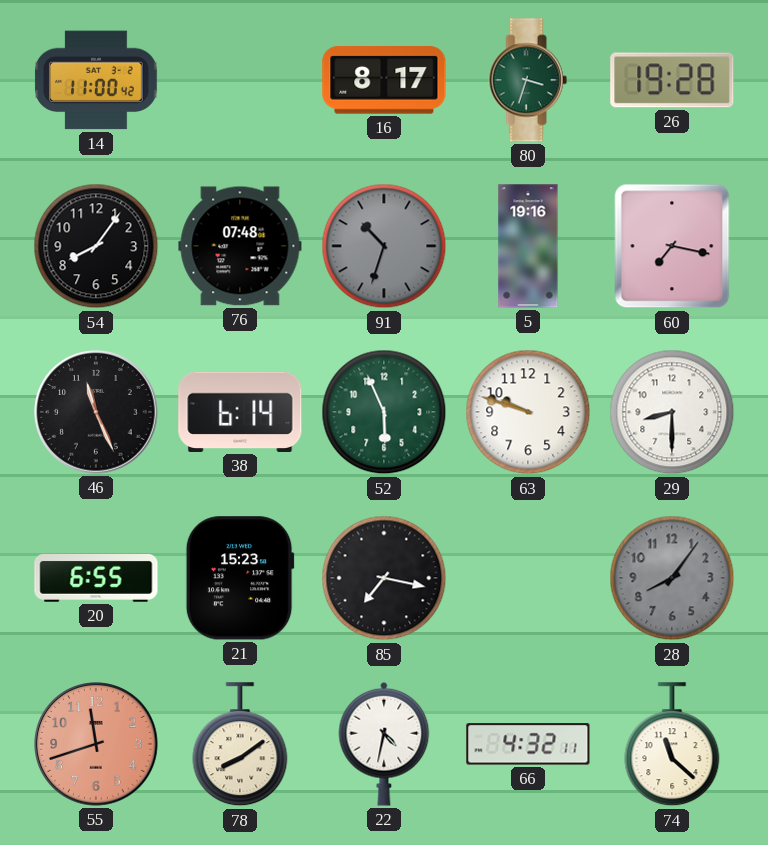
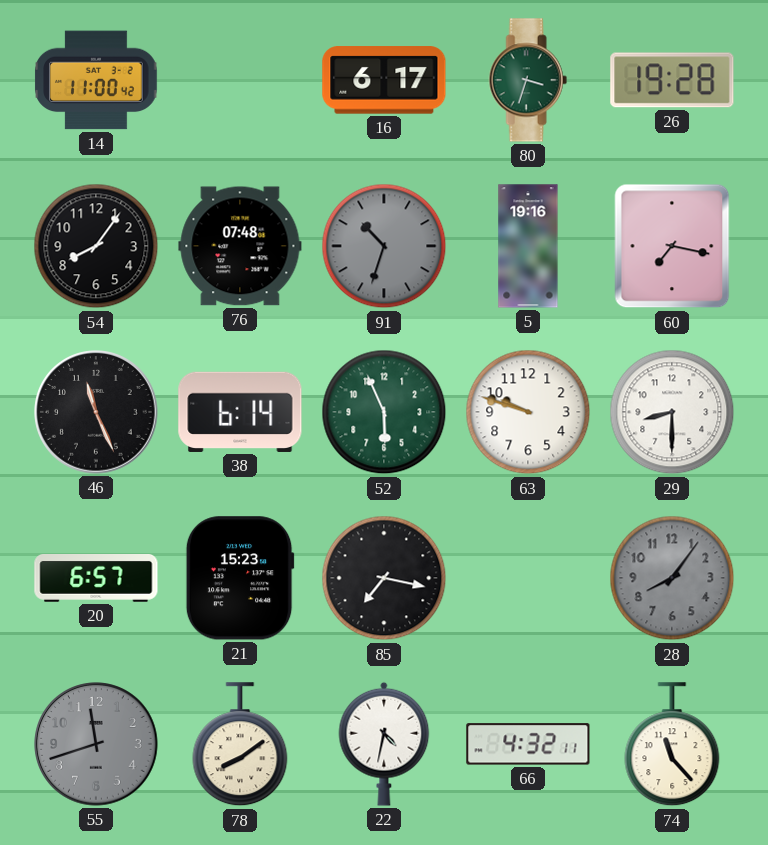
16: 8:17 -> 6:17
20: 6:55 -> 6:57
55 dial: salmon -> grey
74: 11:22 -> 11:23
